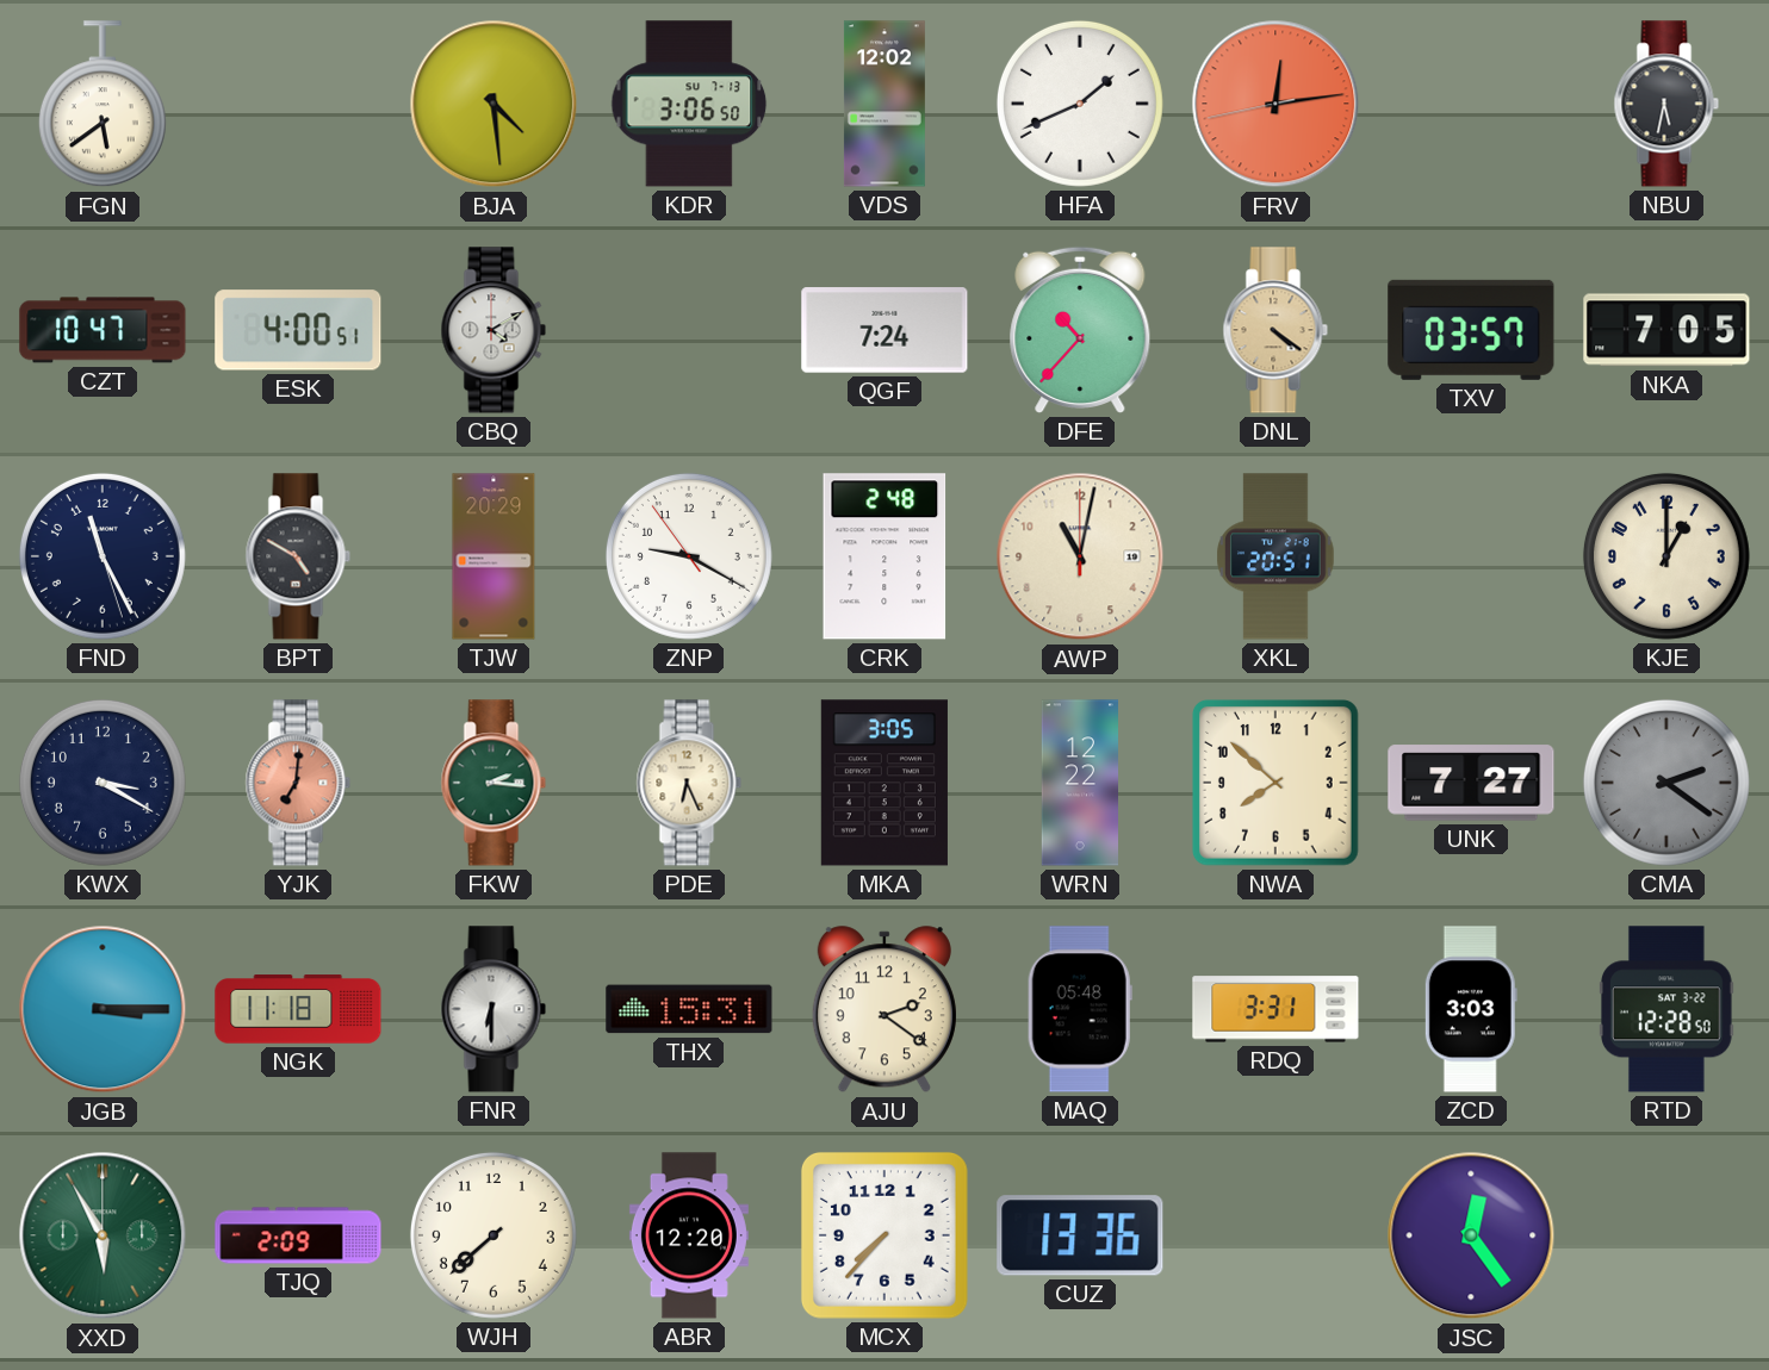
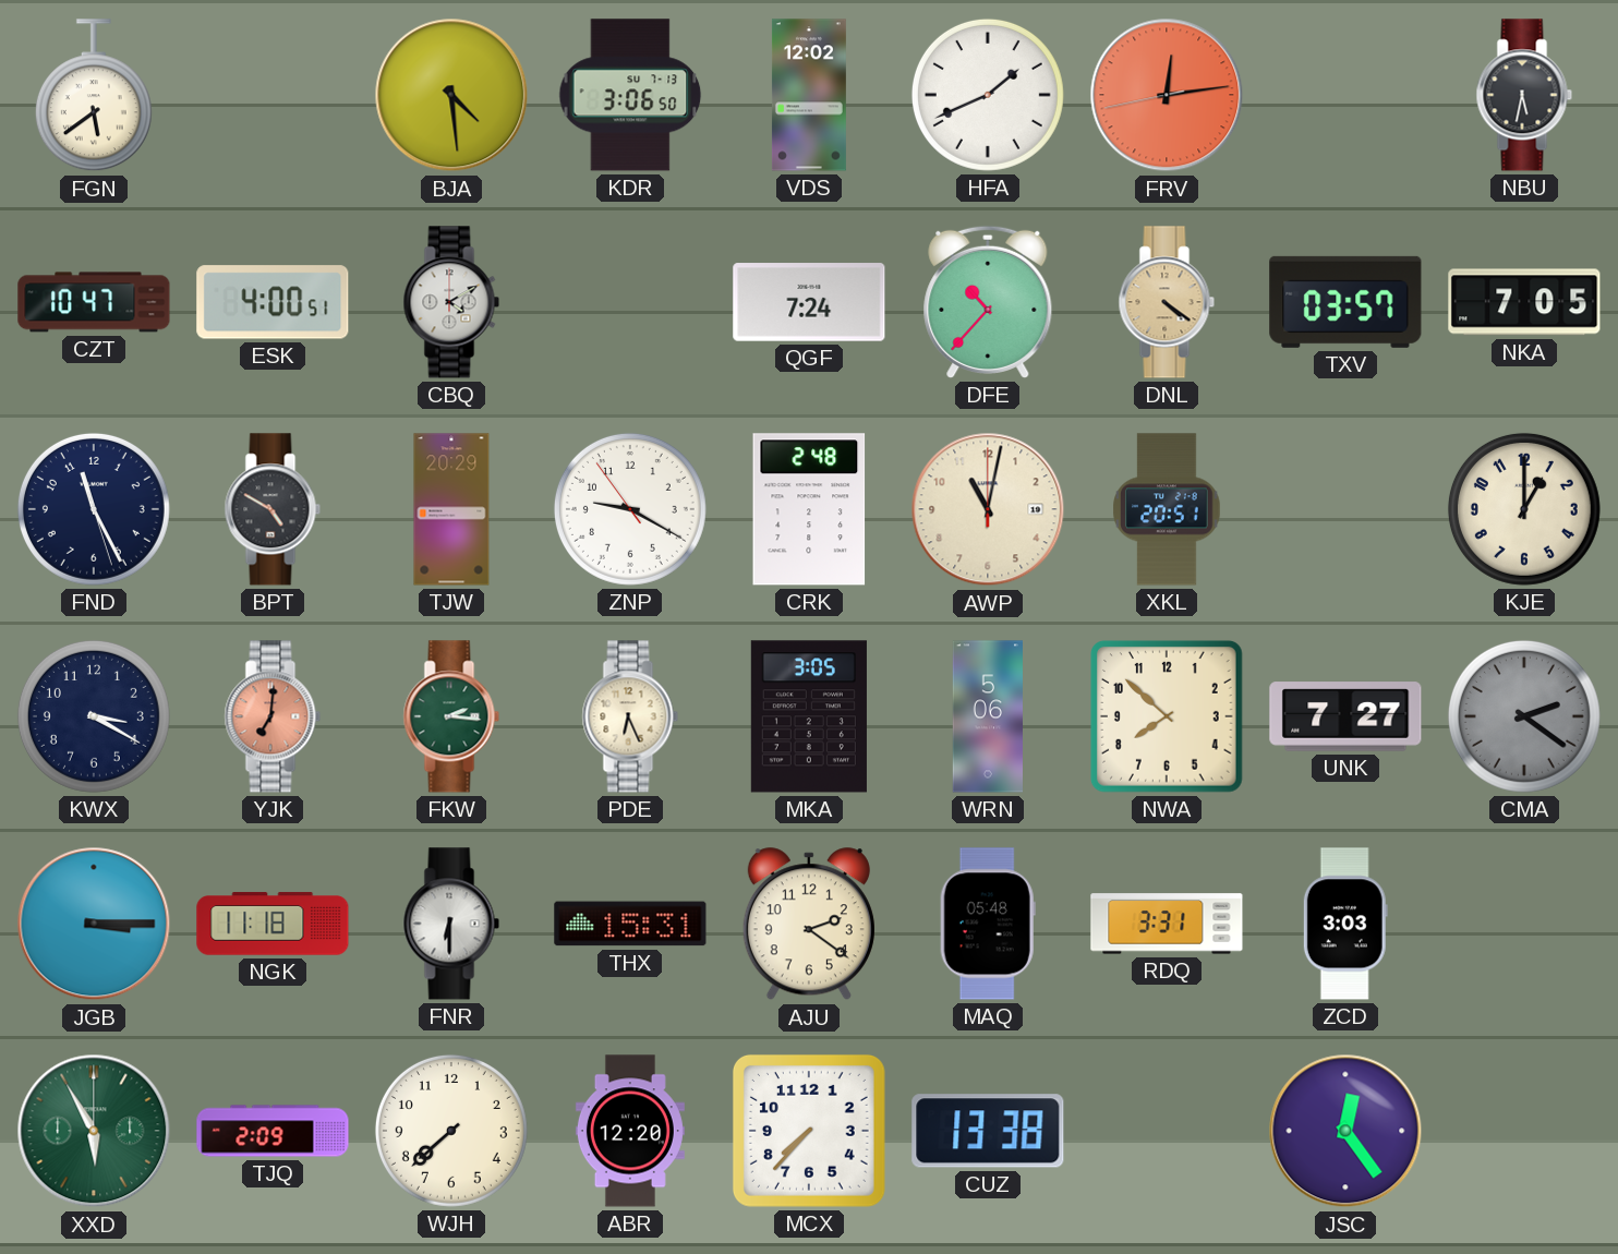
WRN: 12:22 -> 5:06
RTD: 12:28 -> none
CUZ: 13:36 -> 13:38
